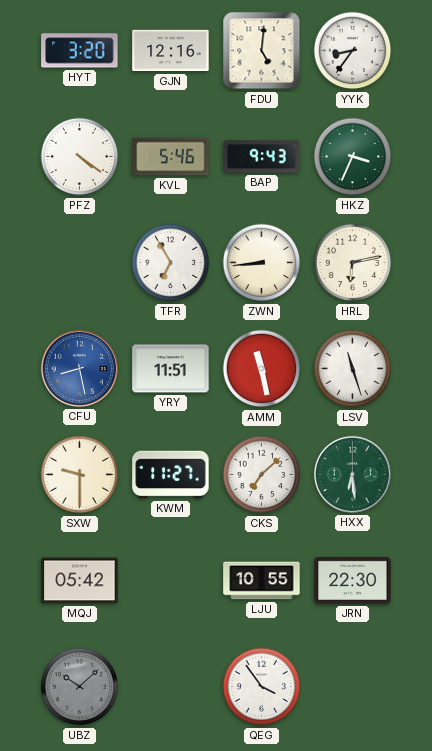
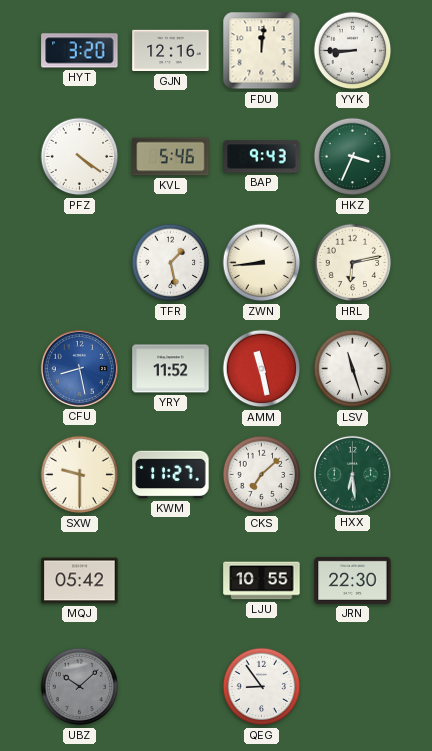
FDU: 5:01 -> 12:01
YYK: 8:36 -> 8:45
TFR: 6:55 -> 1:28
YRY: 11:51 -> 11:52
QEG: 3:54 -> 8:54
